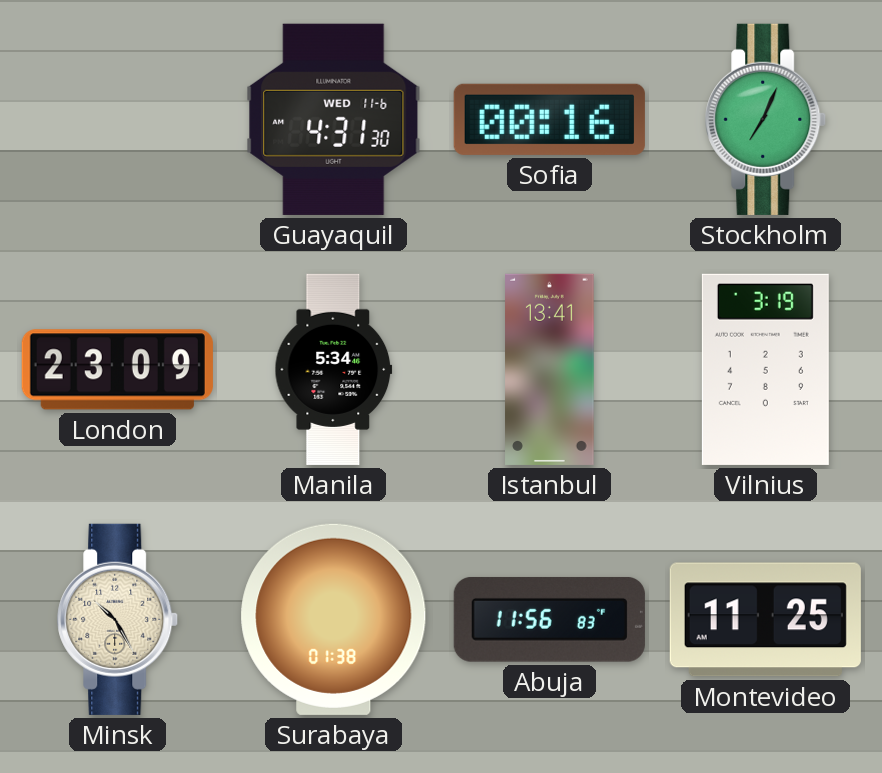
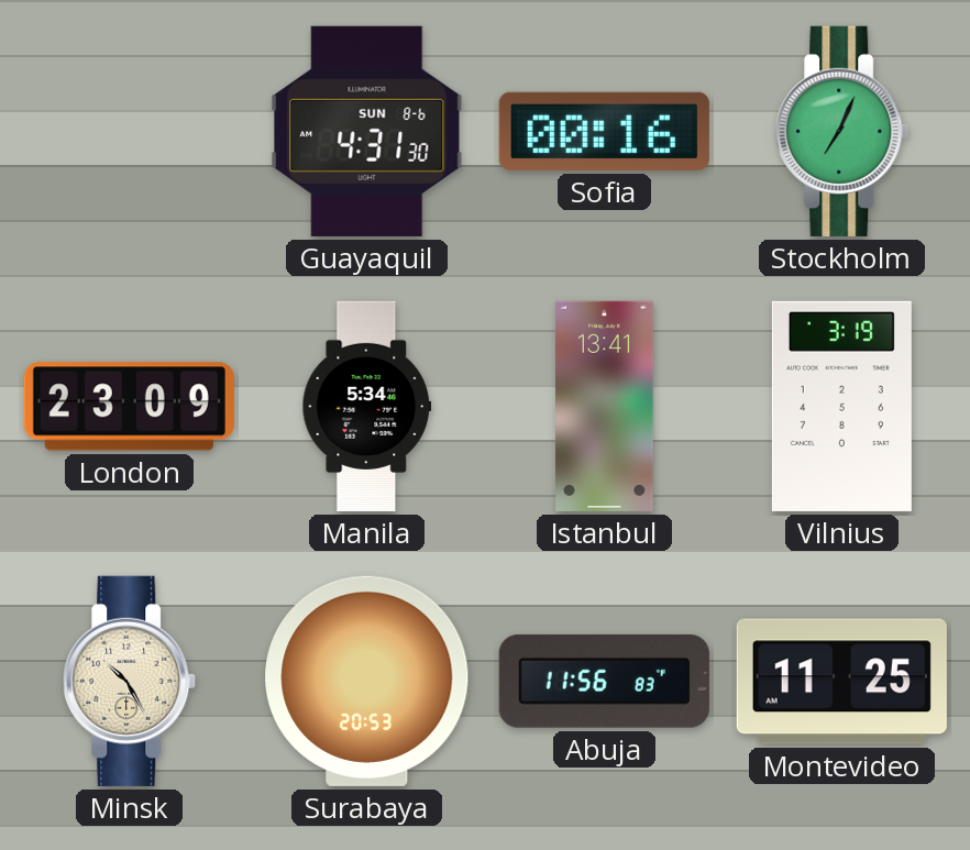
Guayaquil date: WED 11-6 -> SUN 8-6
Surabaya: 01:38 -> 20:53
